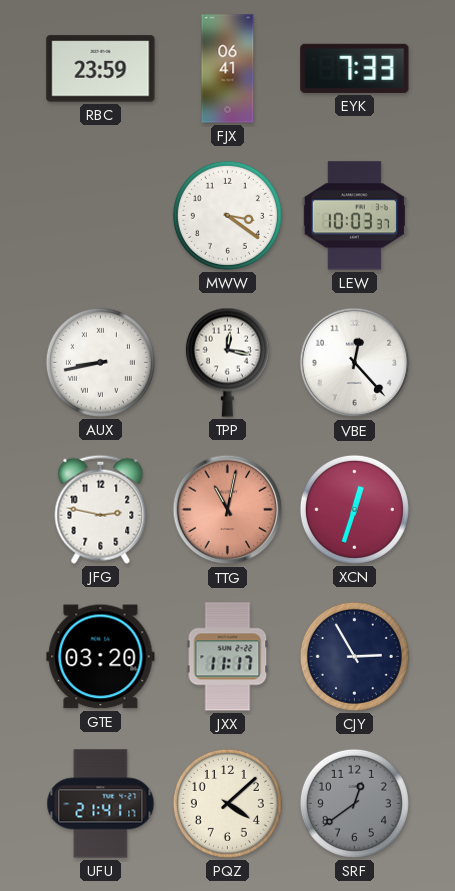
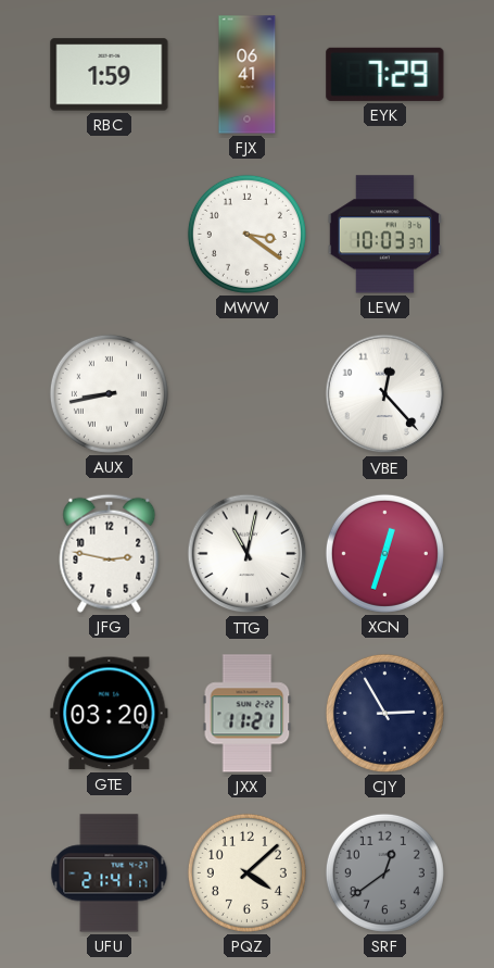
RBC: 23:59 -> 1:59
EYK: 7:33 -> 7:29
TPP: 12:17 -> none
TTG dial: salmon -> white
JXX: 11:17 -> 11:21
